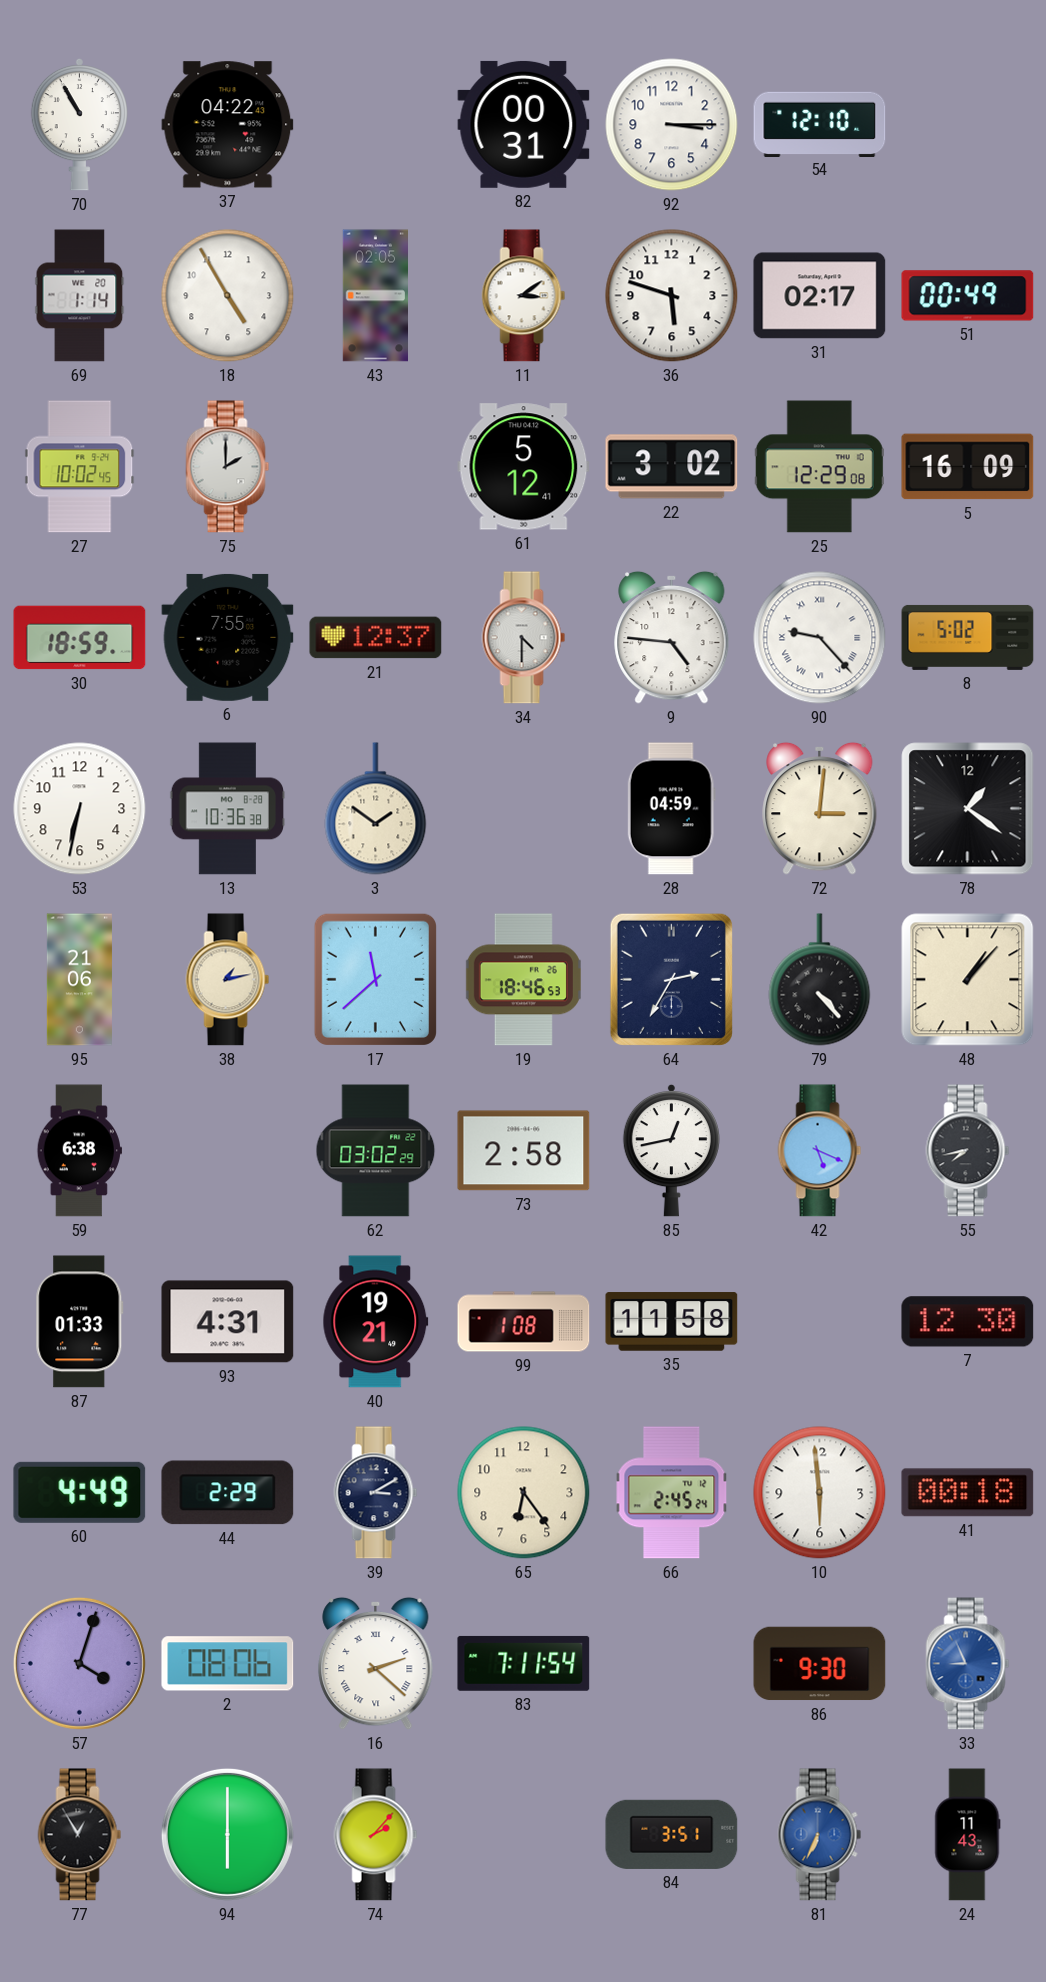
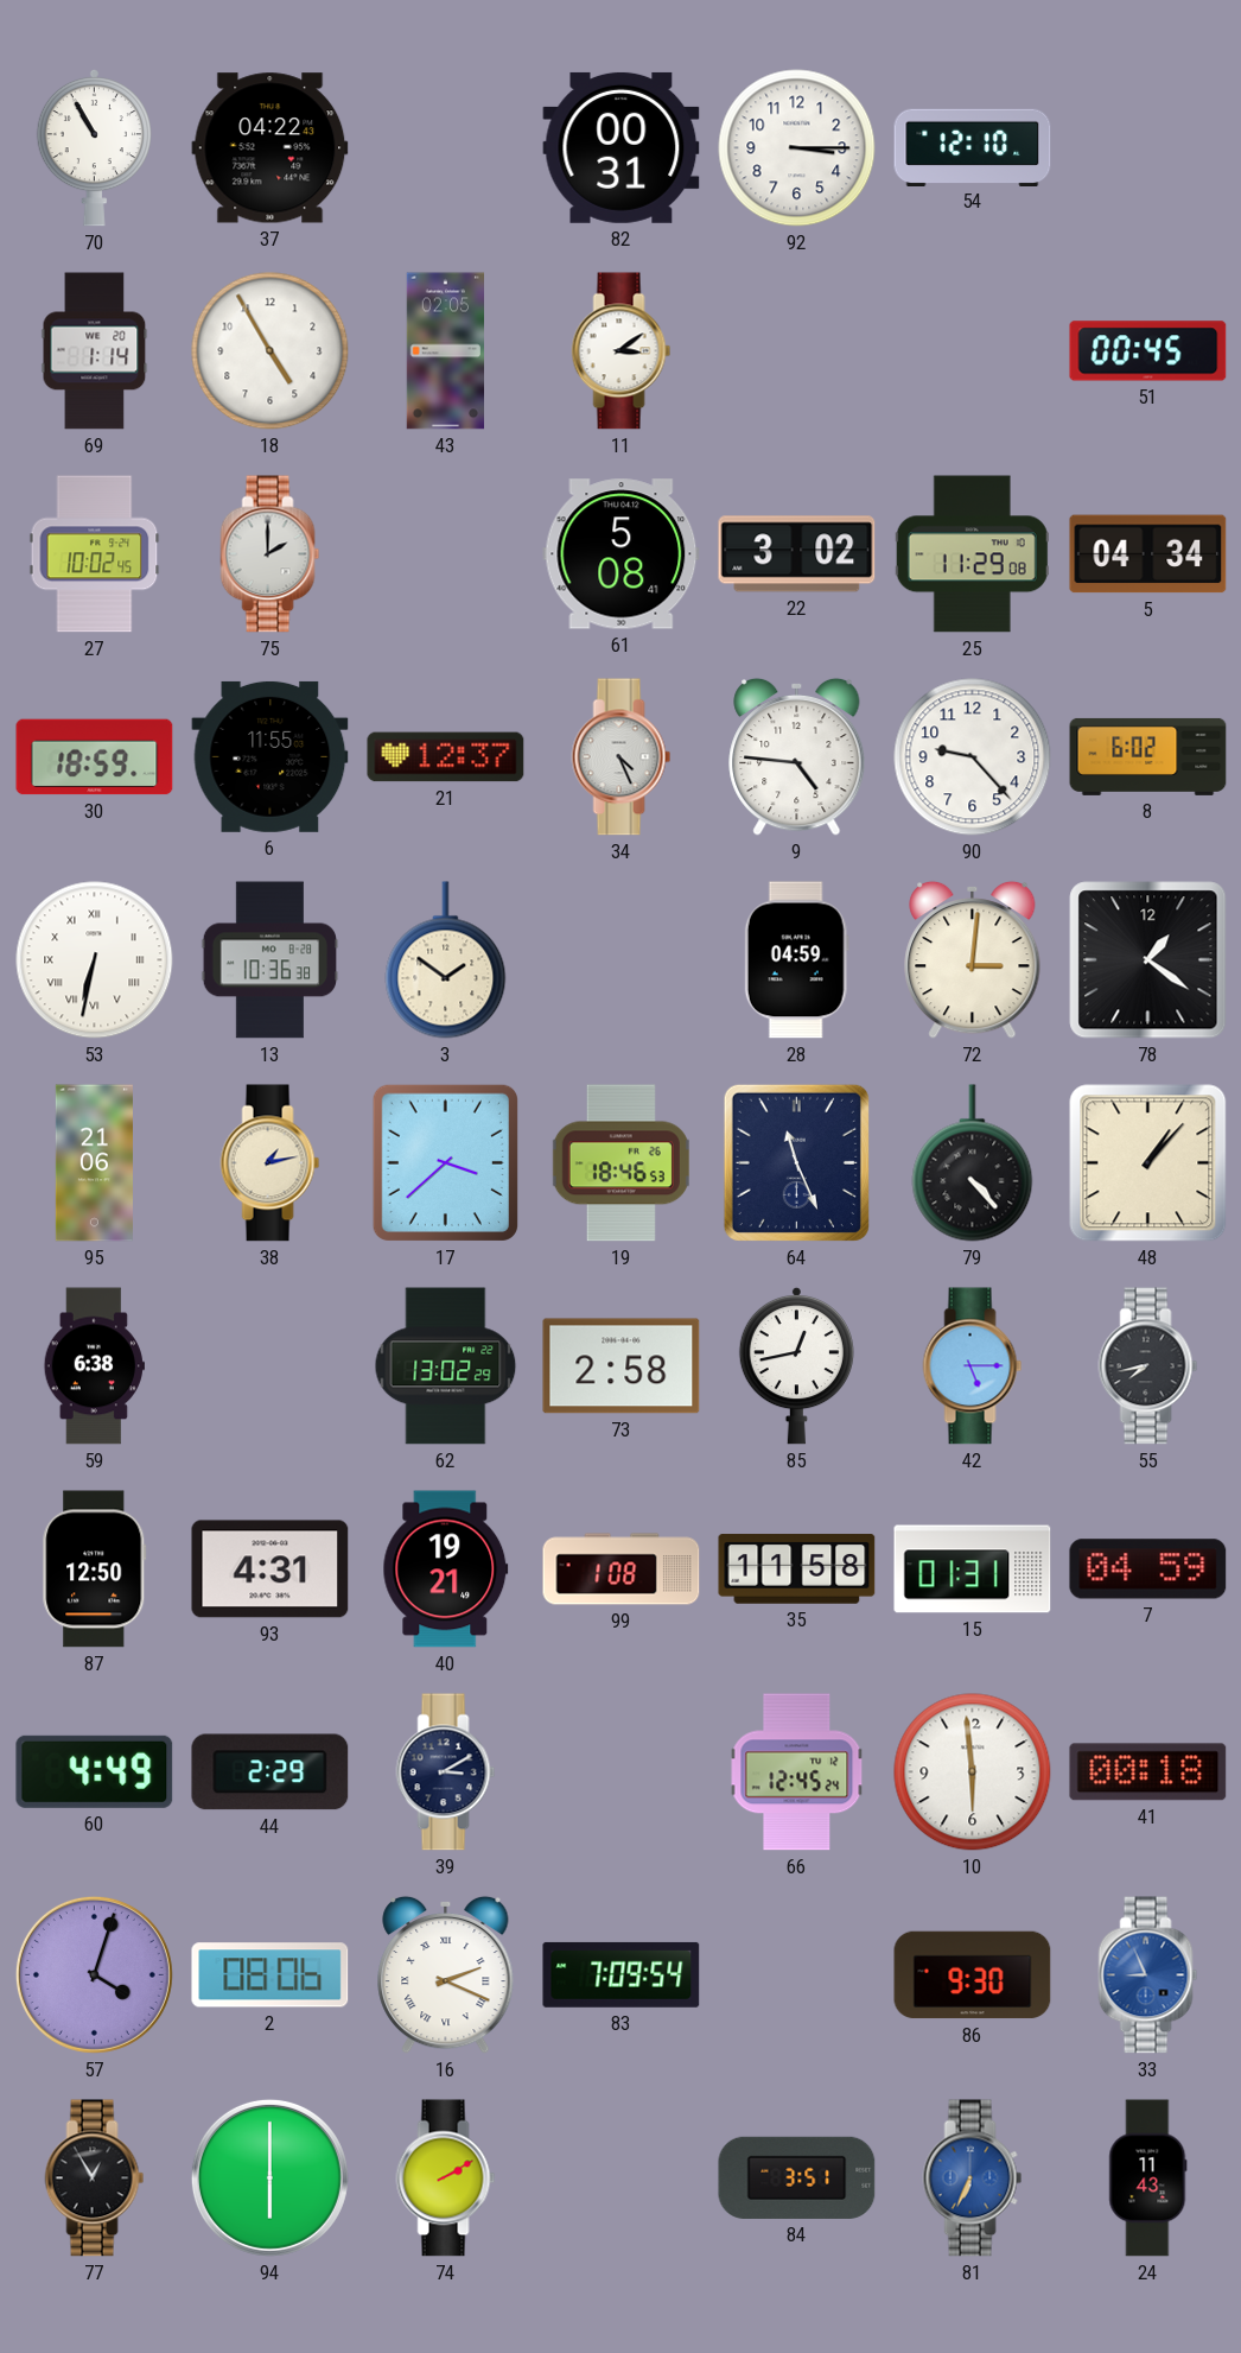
36: 5:48 -> none
31: 02:17 -> none
51: 00:49 -> 00:45
61: 5:12 -> 5:08
25: 12:29 -> 11:29
5: 16:09 -> 04:34
6: 7:55 -> 11:55
34: 4:30 -> 4:26
90 numerals: Roman -> Arabic
8: 5:02 -> 6:02
53 numerals: Arabic -> Roman
17: 11:38 -> 3:38
64: 2:35 -> 11:26
62: 03:02 -> 13:02
42: 5:19 -> 5:15
87: 01:33 -> 12:50
15: none -> 01:31
7: 12:30 -> 04:59
65: 6:24 -> none
66: 2:45 -> 12:45
16: 2:22 -> 2:19
83: 7:11 -> 7:09
74: 2:07 -> 2:10
